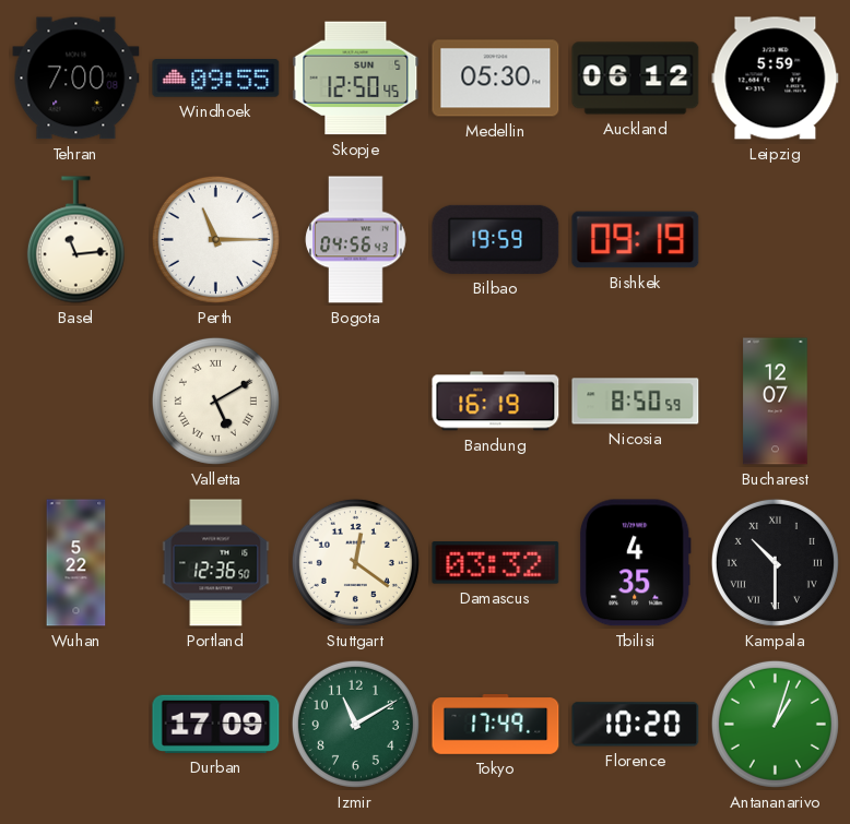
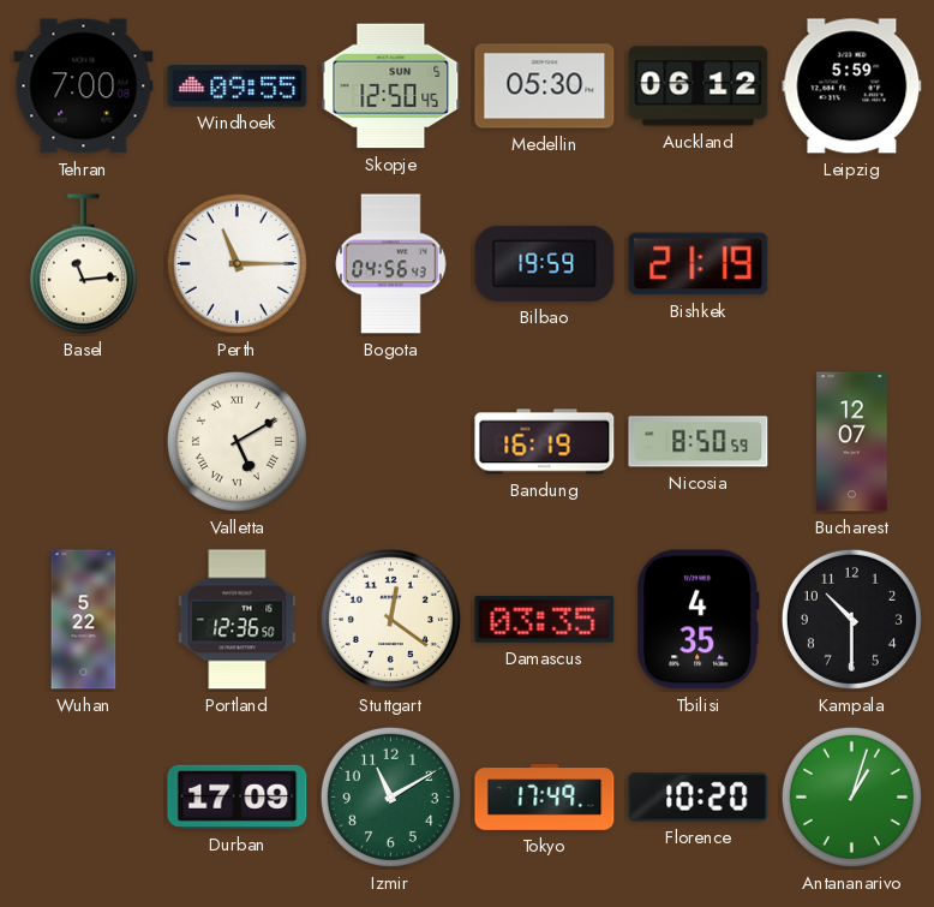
Bishkek: 09:19 -> 21:19
Damascus: 03:32 -> 03:35
Kampala numerals: Roman -> Arabic
